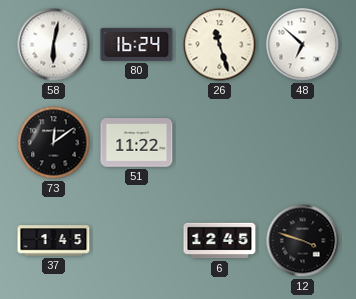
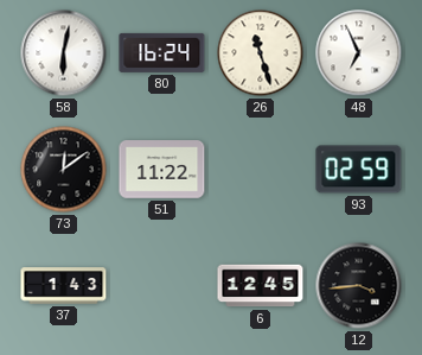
48: 6:52 -> 6:56
93: none -> 02:59
37: 1:45 -> 1:43
12: 3:48 -> 3:44
